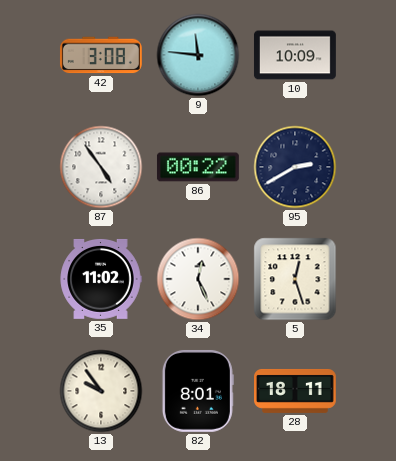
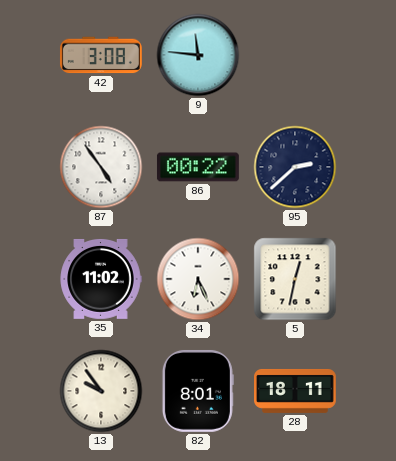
10: 10:09 -> none
95: 2:40 -> 2:38
34: 12:26 -> 6:26
5: 12:27 -> 12:32
